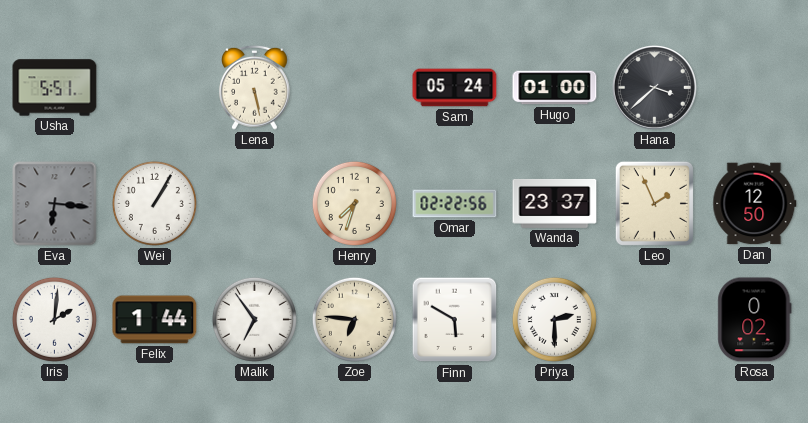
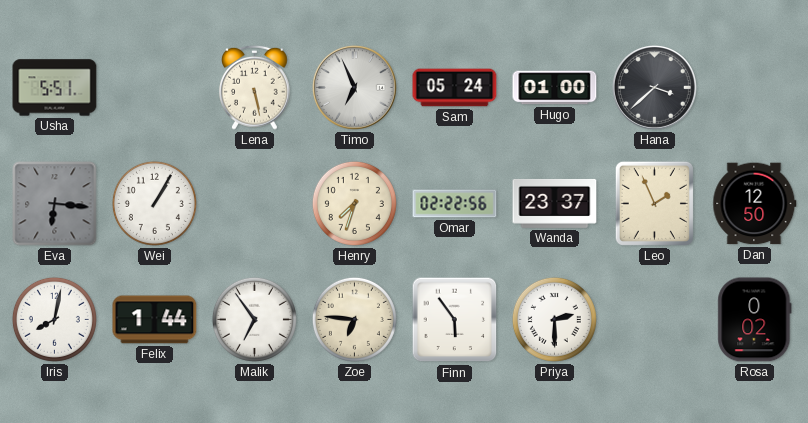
Timo: none -> 6:56
Iris: 2:01 -> 8:02
Finn: 5:50 -> 5:54
